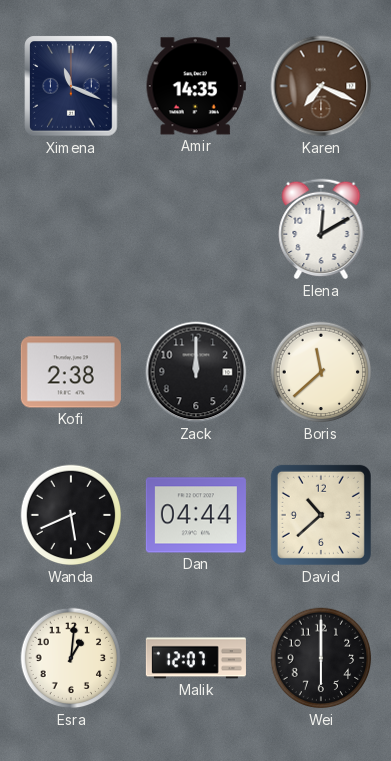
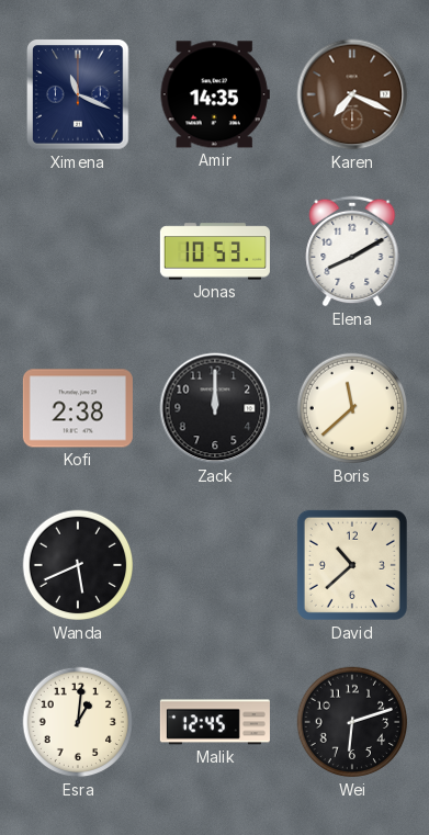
Jonas: none -> 10:53
Elena: 12:10 -> 8:10
Dan: 04:44 -> none
Malik: 12:07 -> 12:45
Wei: 6:00 -> 6:12
